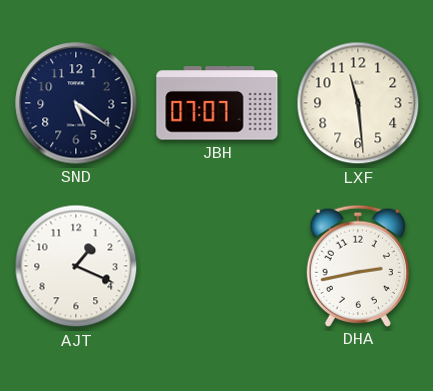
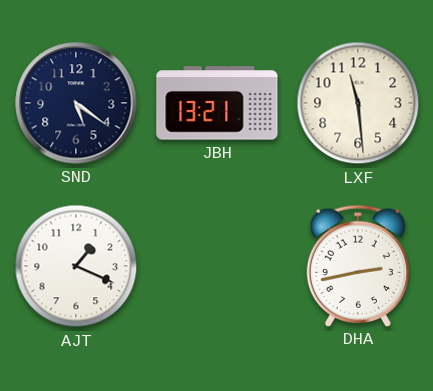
JBH: 07:07 -> 13:21
